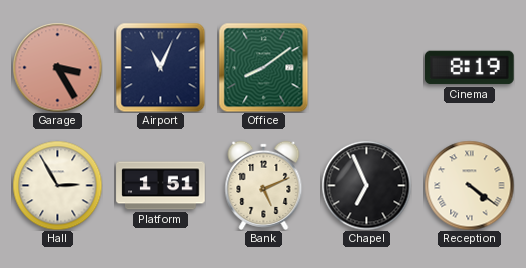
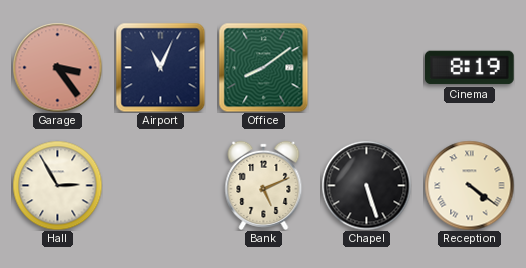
Garage: 3:25 -> 3:24
Platform: 1:51 -> none
Chapel: 6:56 -> 5:27
